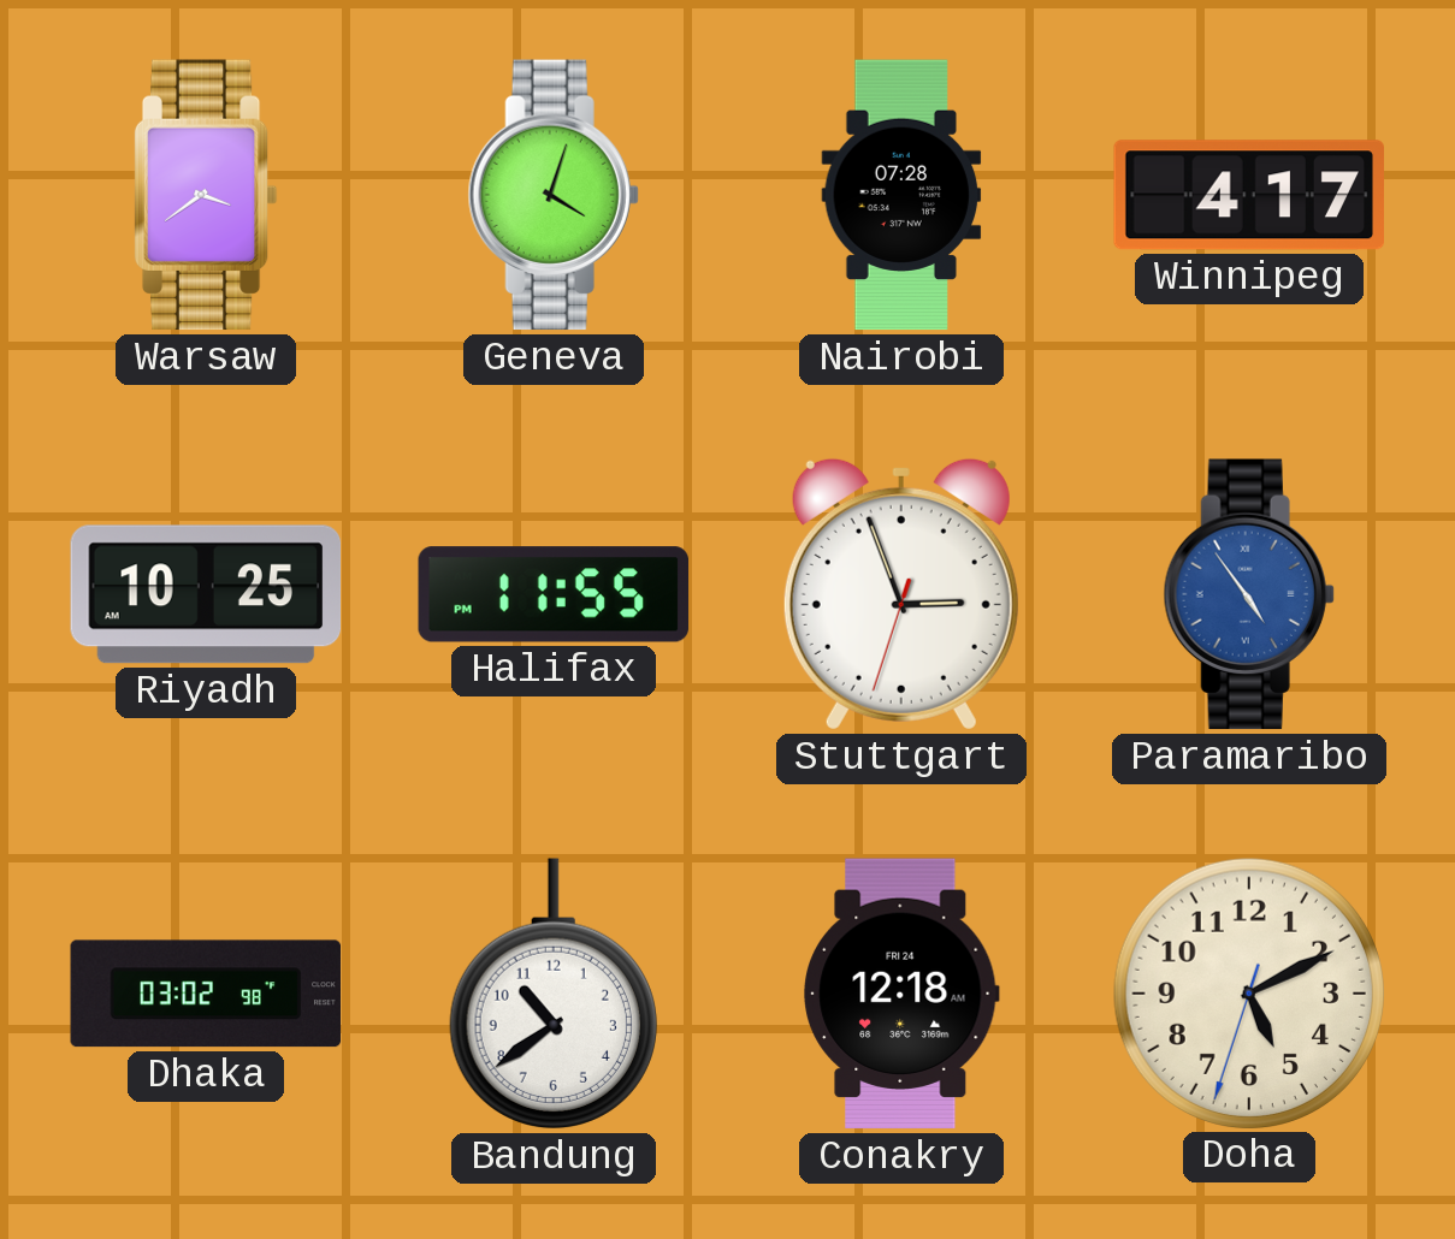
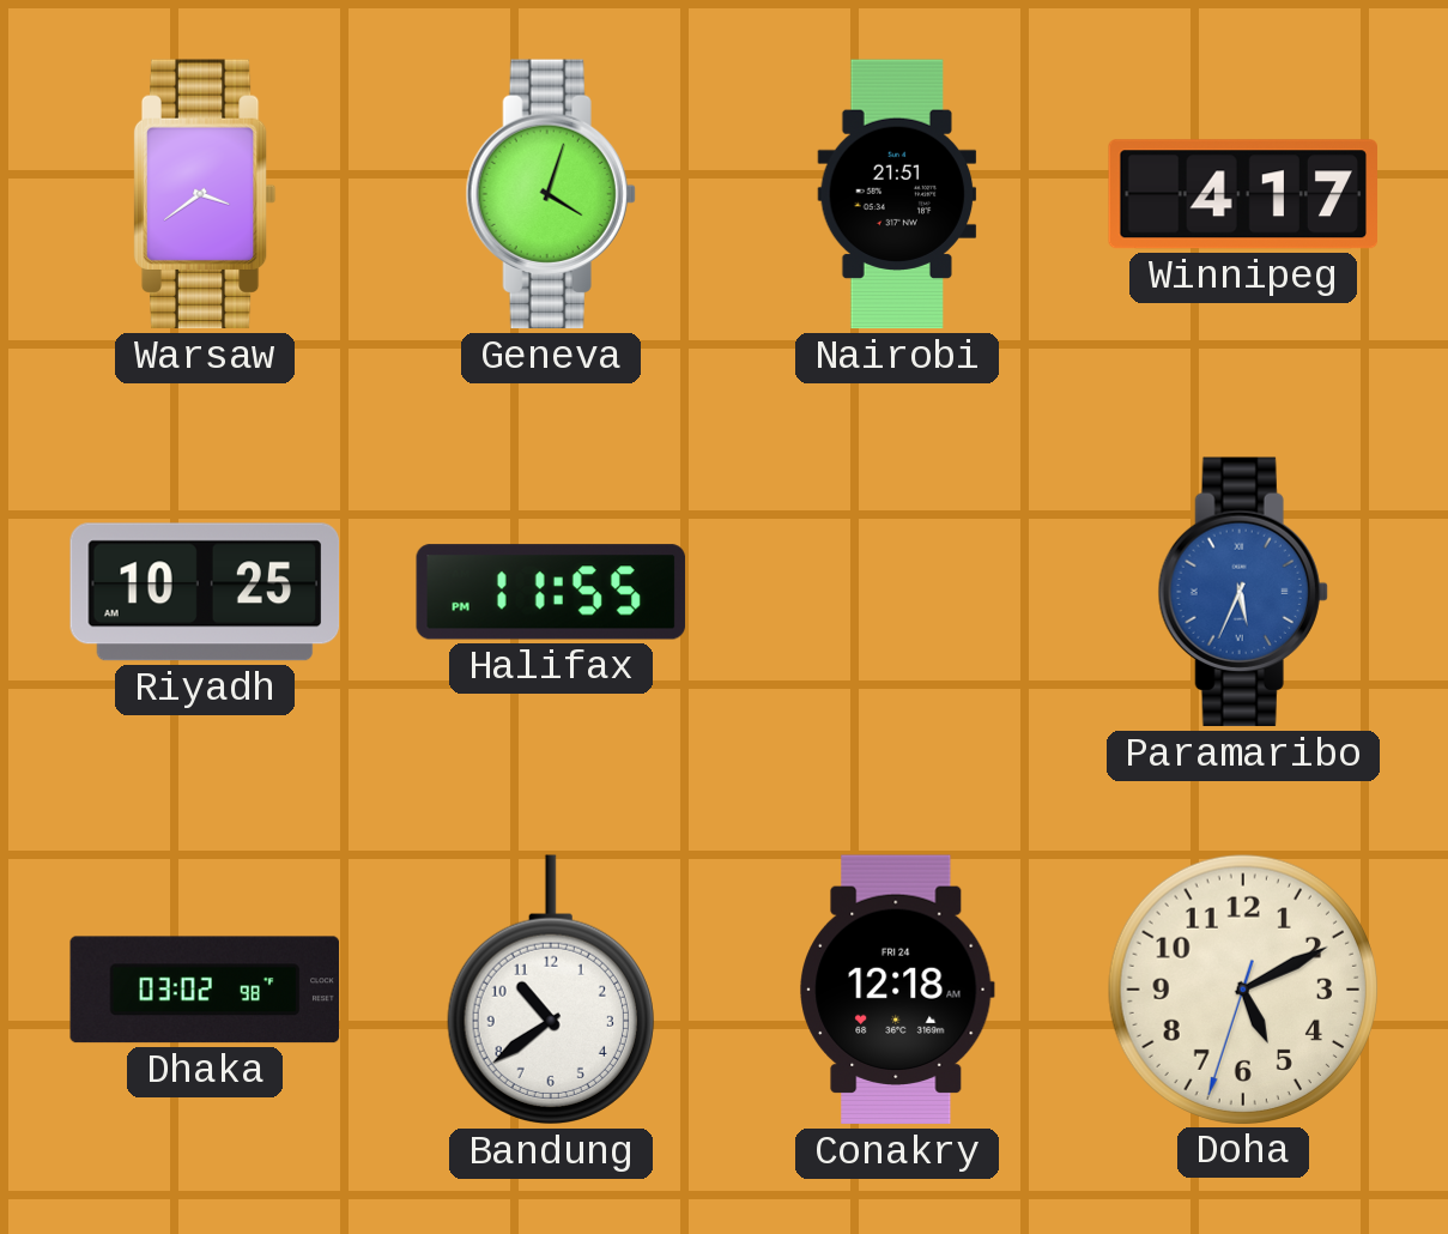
Nairobi: 07:28 -> 21:51
Stuttgart: 2:56 -> none
Paramaribo: 4:54 -> 5:34
